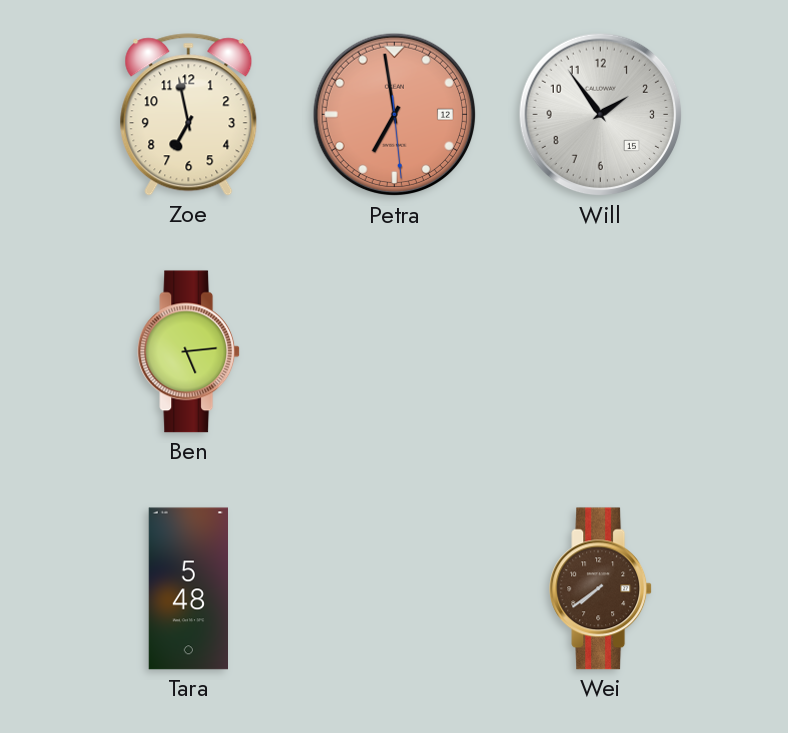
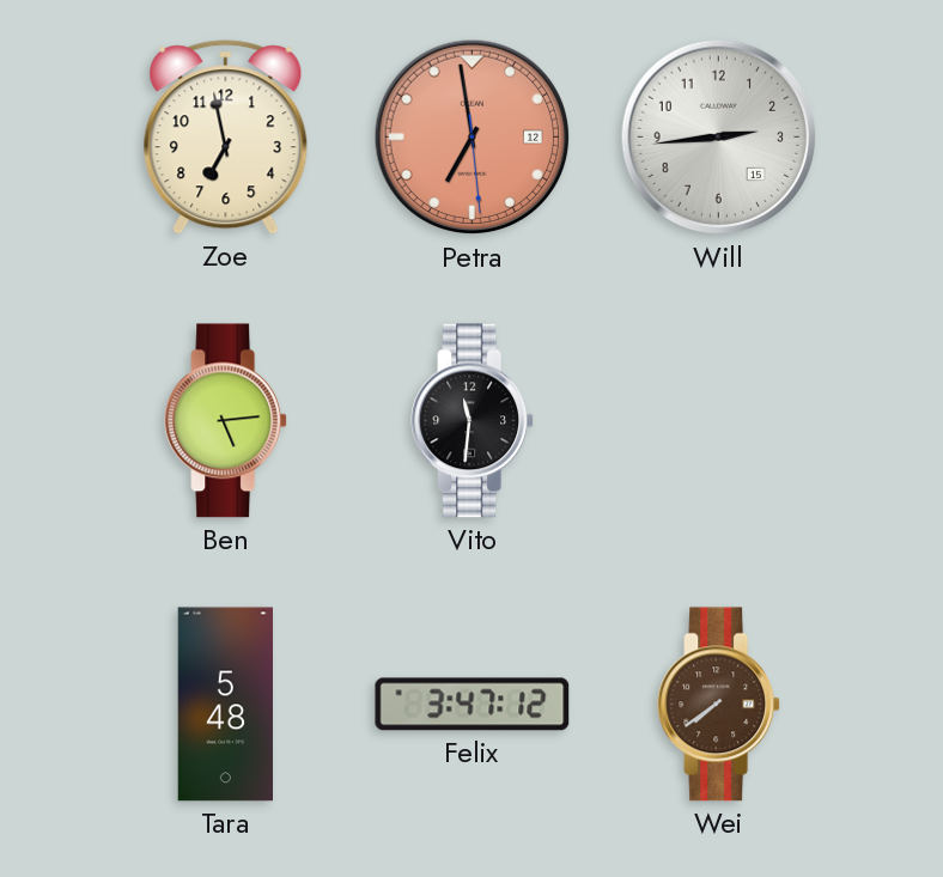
Will: 1:54 -> 2:44
Vito: none -> 11:31
Felix: none -> 3:47
